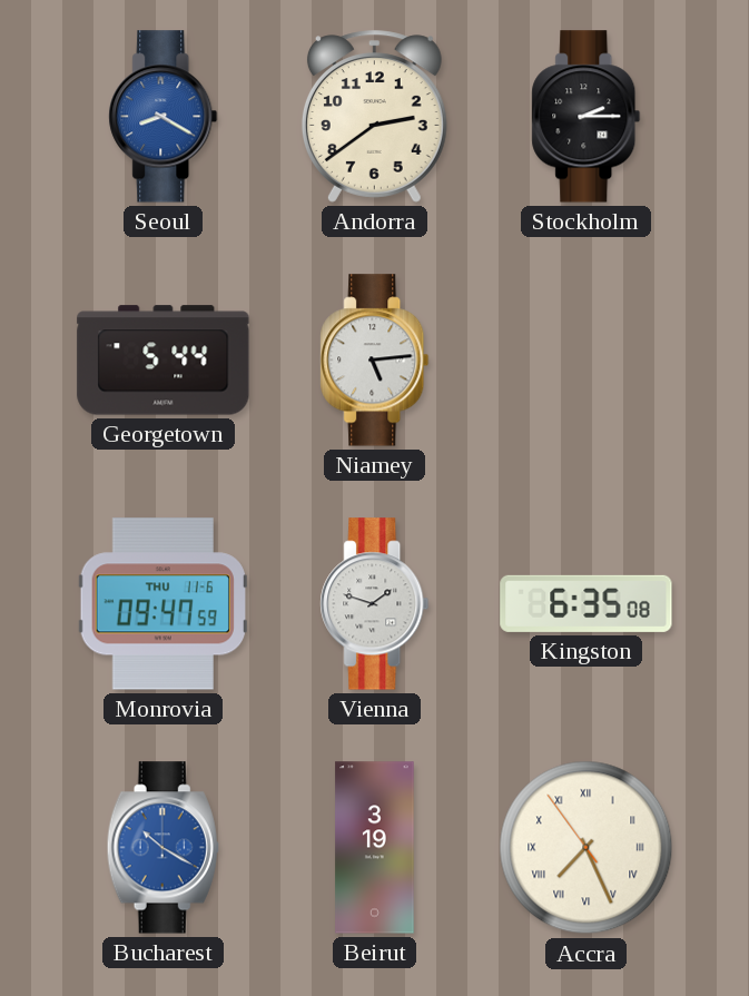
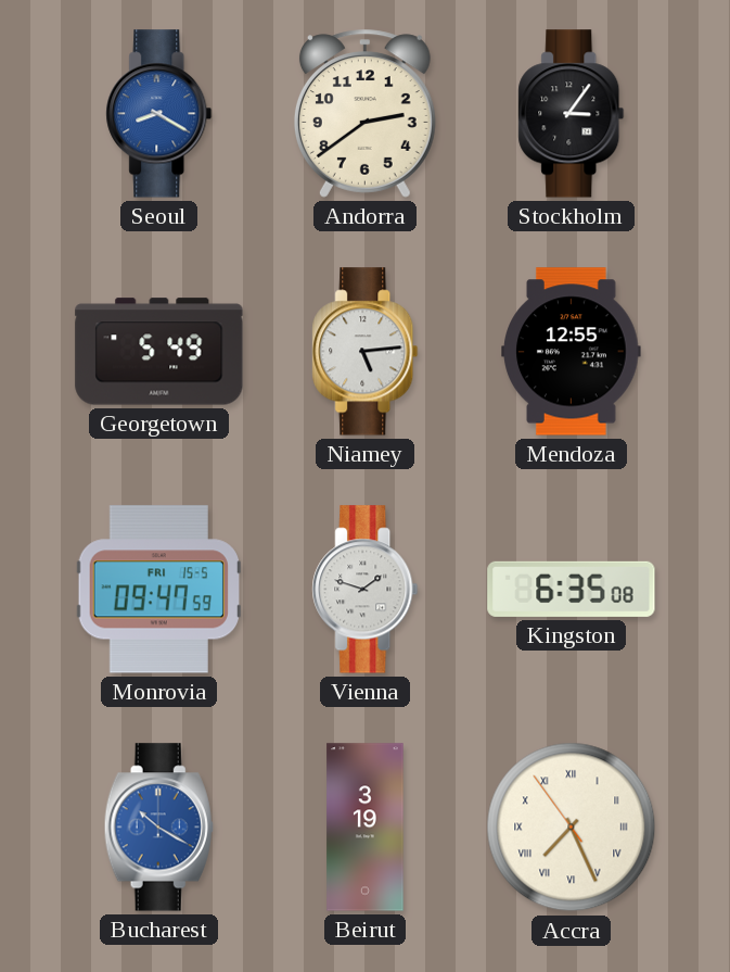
Stockholm: 2:15 -> 3:06
Georgetown: 5:44 -> 5:49
Mendoza: none -> 12:55
Monrovia date: THU 11-6 -> FRI 15-5
